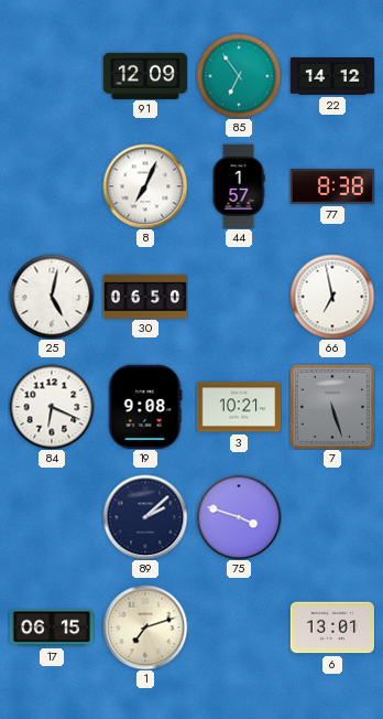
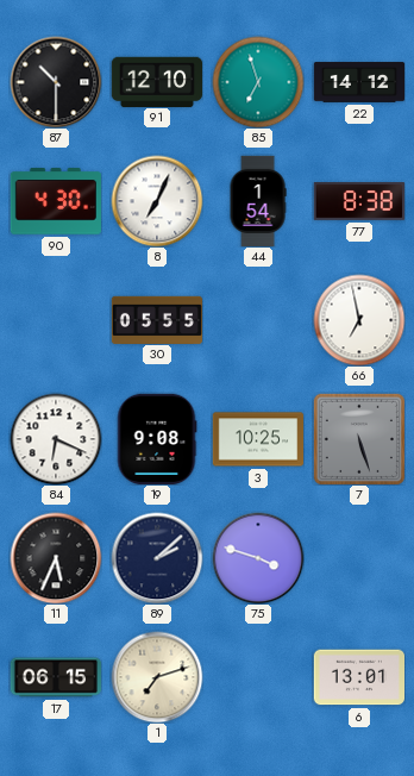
87: none -> 10:30
91: 12:09 -> 12:10
85: 6:54 -> 6:57
90: none -> 4:30
44: 1:57 -> 1:54
25: 5:02 -> none
30: 06:50 -> 05:55
3: 10:21 -> 10:25
11: none -> 5:34
